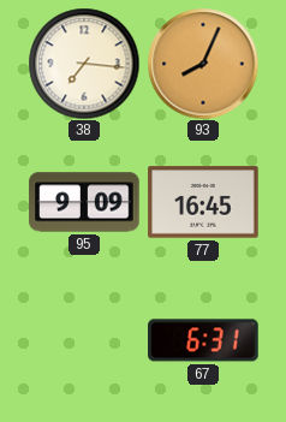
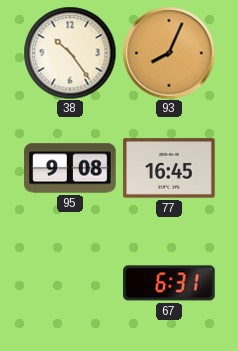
38: 7:16 -> 10:24
95: 9:09 -> 9:08
